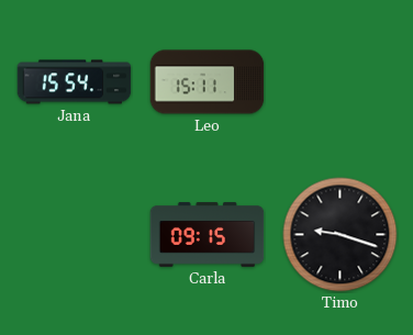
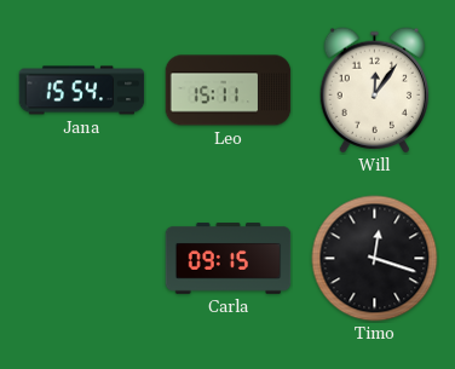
Will: none -> 12:06
Timo: 9:18 -> 12:18
